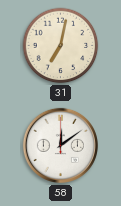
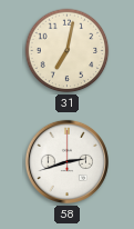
58: 12:09 -> 2:42
